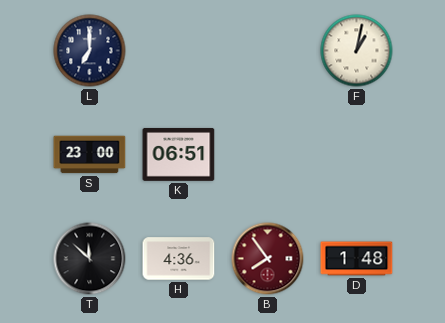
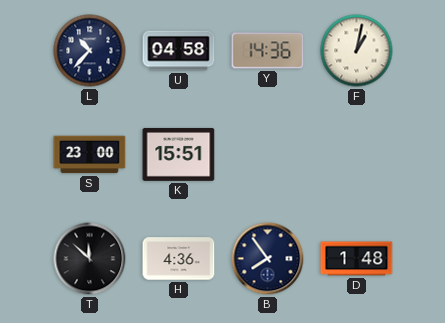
L: 7:00 -> 10:37
U: none -> 04:58
Y: none -> 14:36
K: 06:51 -> 15:51
B dial: burgundy -> navy
